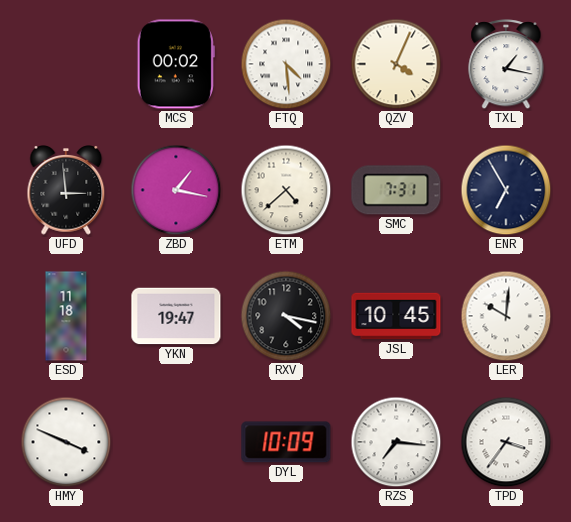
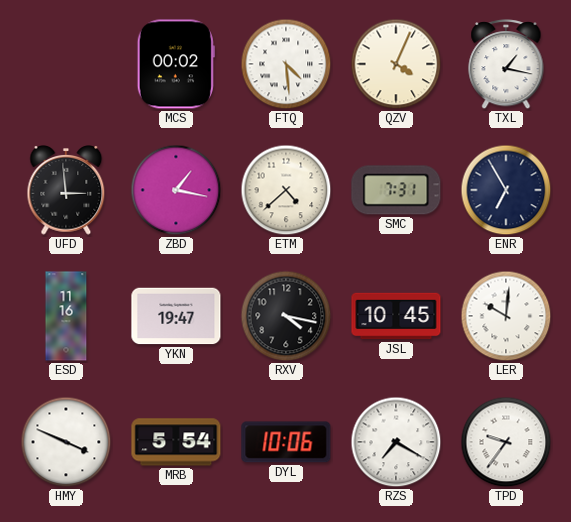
ESD: 11:18 -> 11:16
MRB: none -> 5:54
DYL: 10:09 -> 10:06
RZS: 7:16 -> 7:20
TPD: 3:36 -> 9:36
